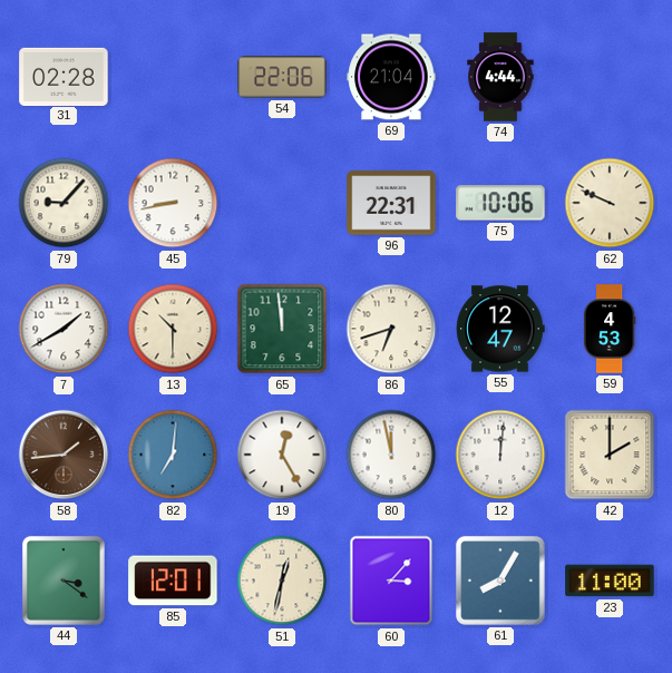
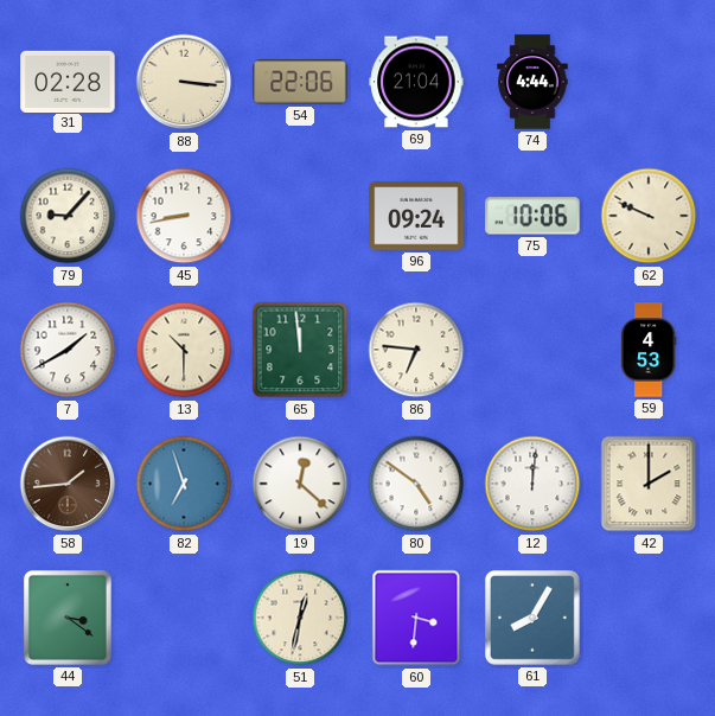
88: none -> 3:16
96: 22:31 -> 09:24
86: 6:42 -> 6:46
55: 12:47 -> none
82: 7:01 -> 6:57
19: 12:25 -> 12:22
80: 11:58 -> 4:51
85: 12:01 -> none
60: 3:07 -> 3:31
23: 11:00 -> none
